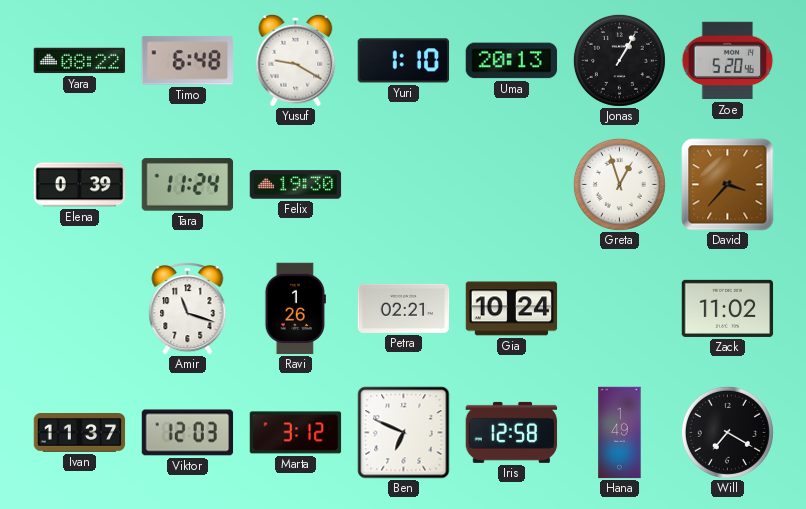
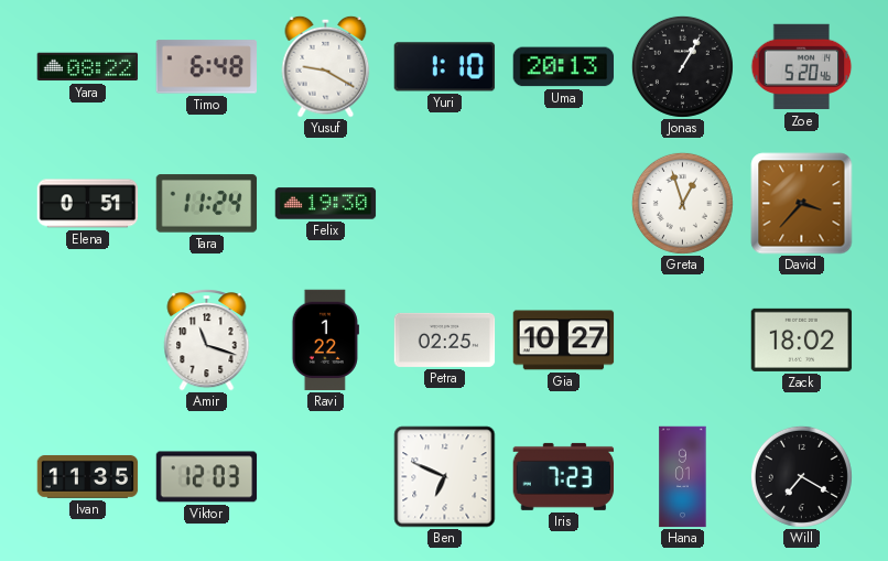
Elena: 0:39 -> 0:51
Ravi: 1:26 -> 1:22
Petra: 02:21 -> 02:25
Gia: 10:24 -> 10:27
Zack: 11:02 -> 18:02
Ivan: 11:37 -> 11:35
Marta: 3:12 -> none
Iris: 12:58 -> 7:23
Hana: 1:49 -> 9:01
